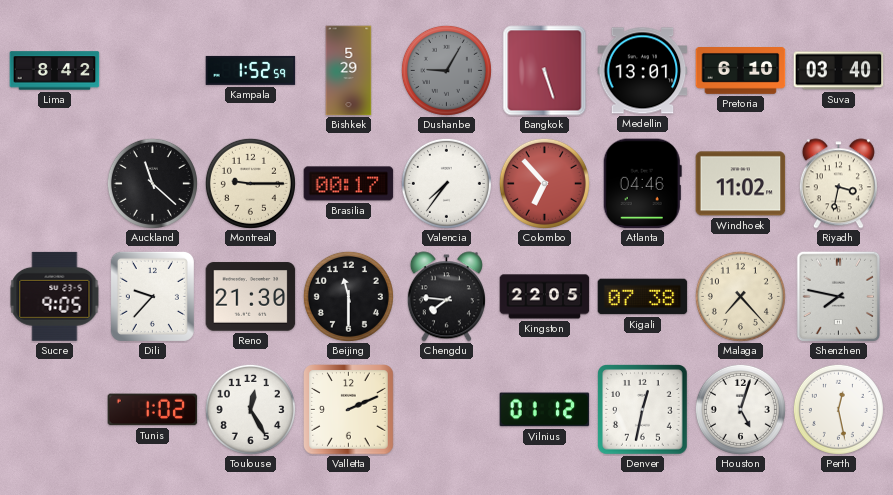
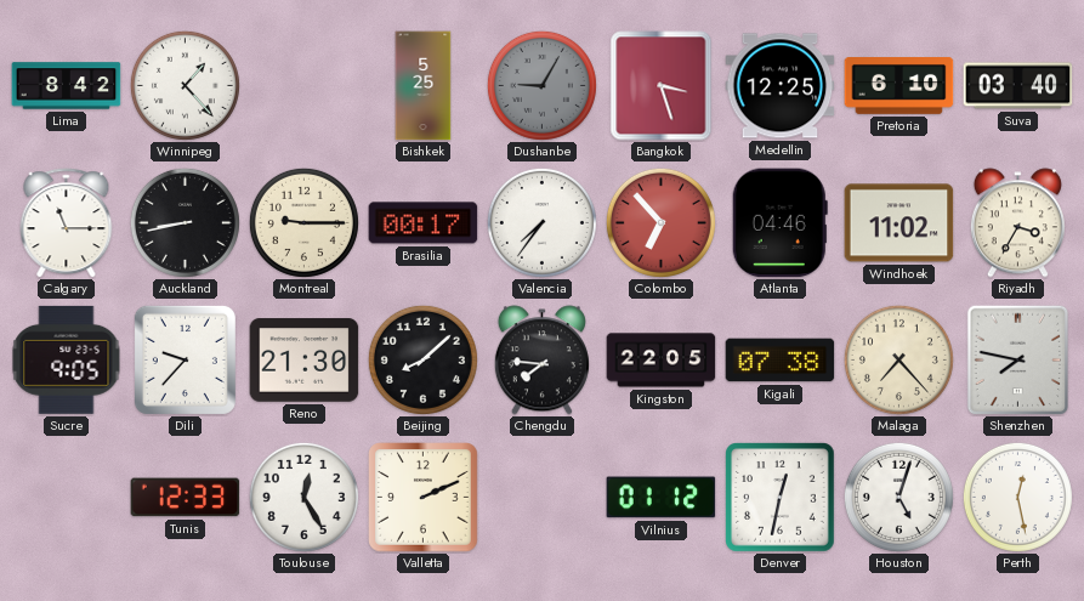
Winnipeg: none -> 1:23
Kampala: 1:52 -> none
Bishkek: 5:29 -> 5:25
Bangkok: 5:27 -> 3:27
Medellin: 13:01 -> 12:25
Calgary: none -> 11:15
Auckland: 11:22 -> 8:43
Riyadh: 3:32 -> 3:35
Beijing: 11:30 -> 8:08
Tunis: 1:02 -> 12:33
